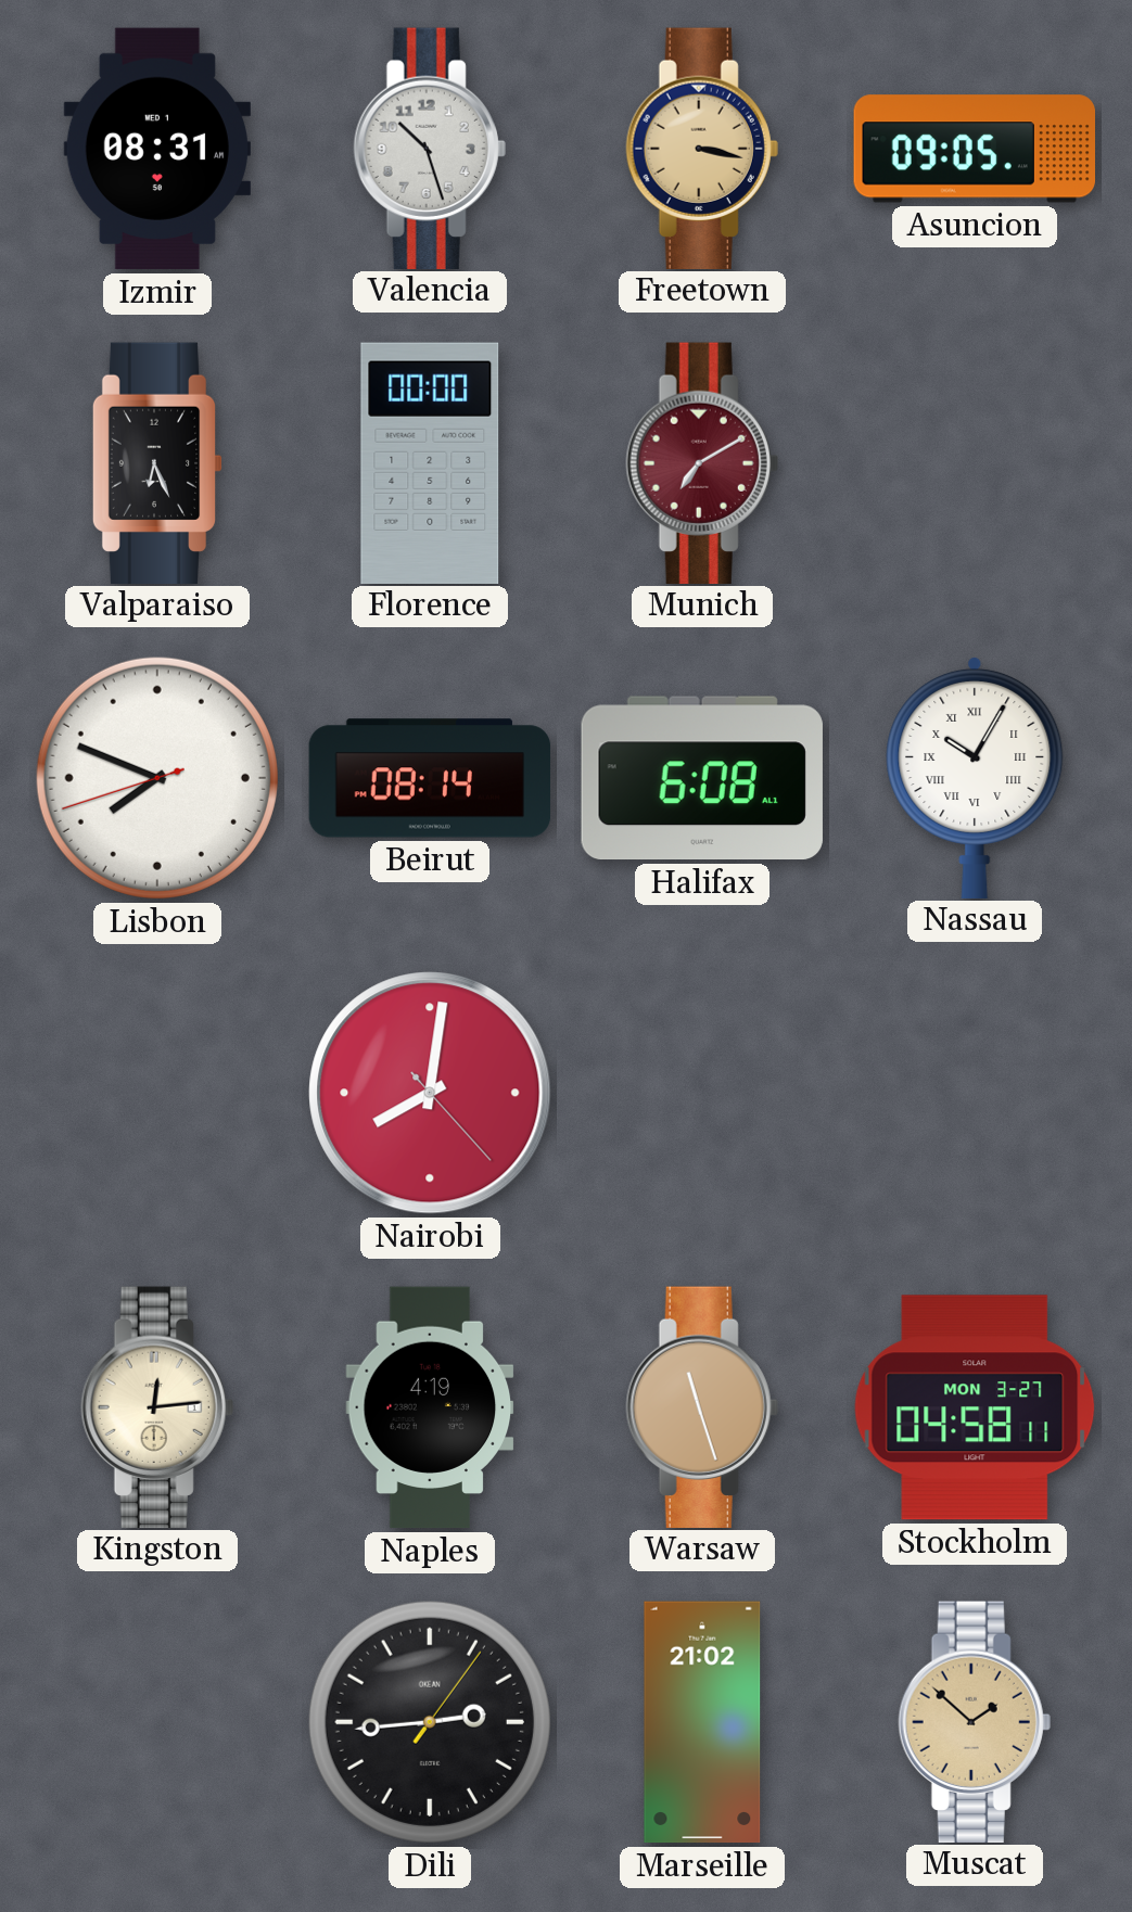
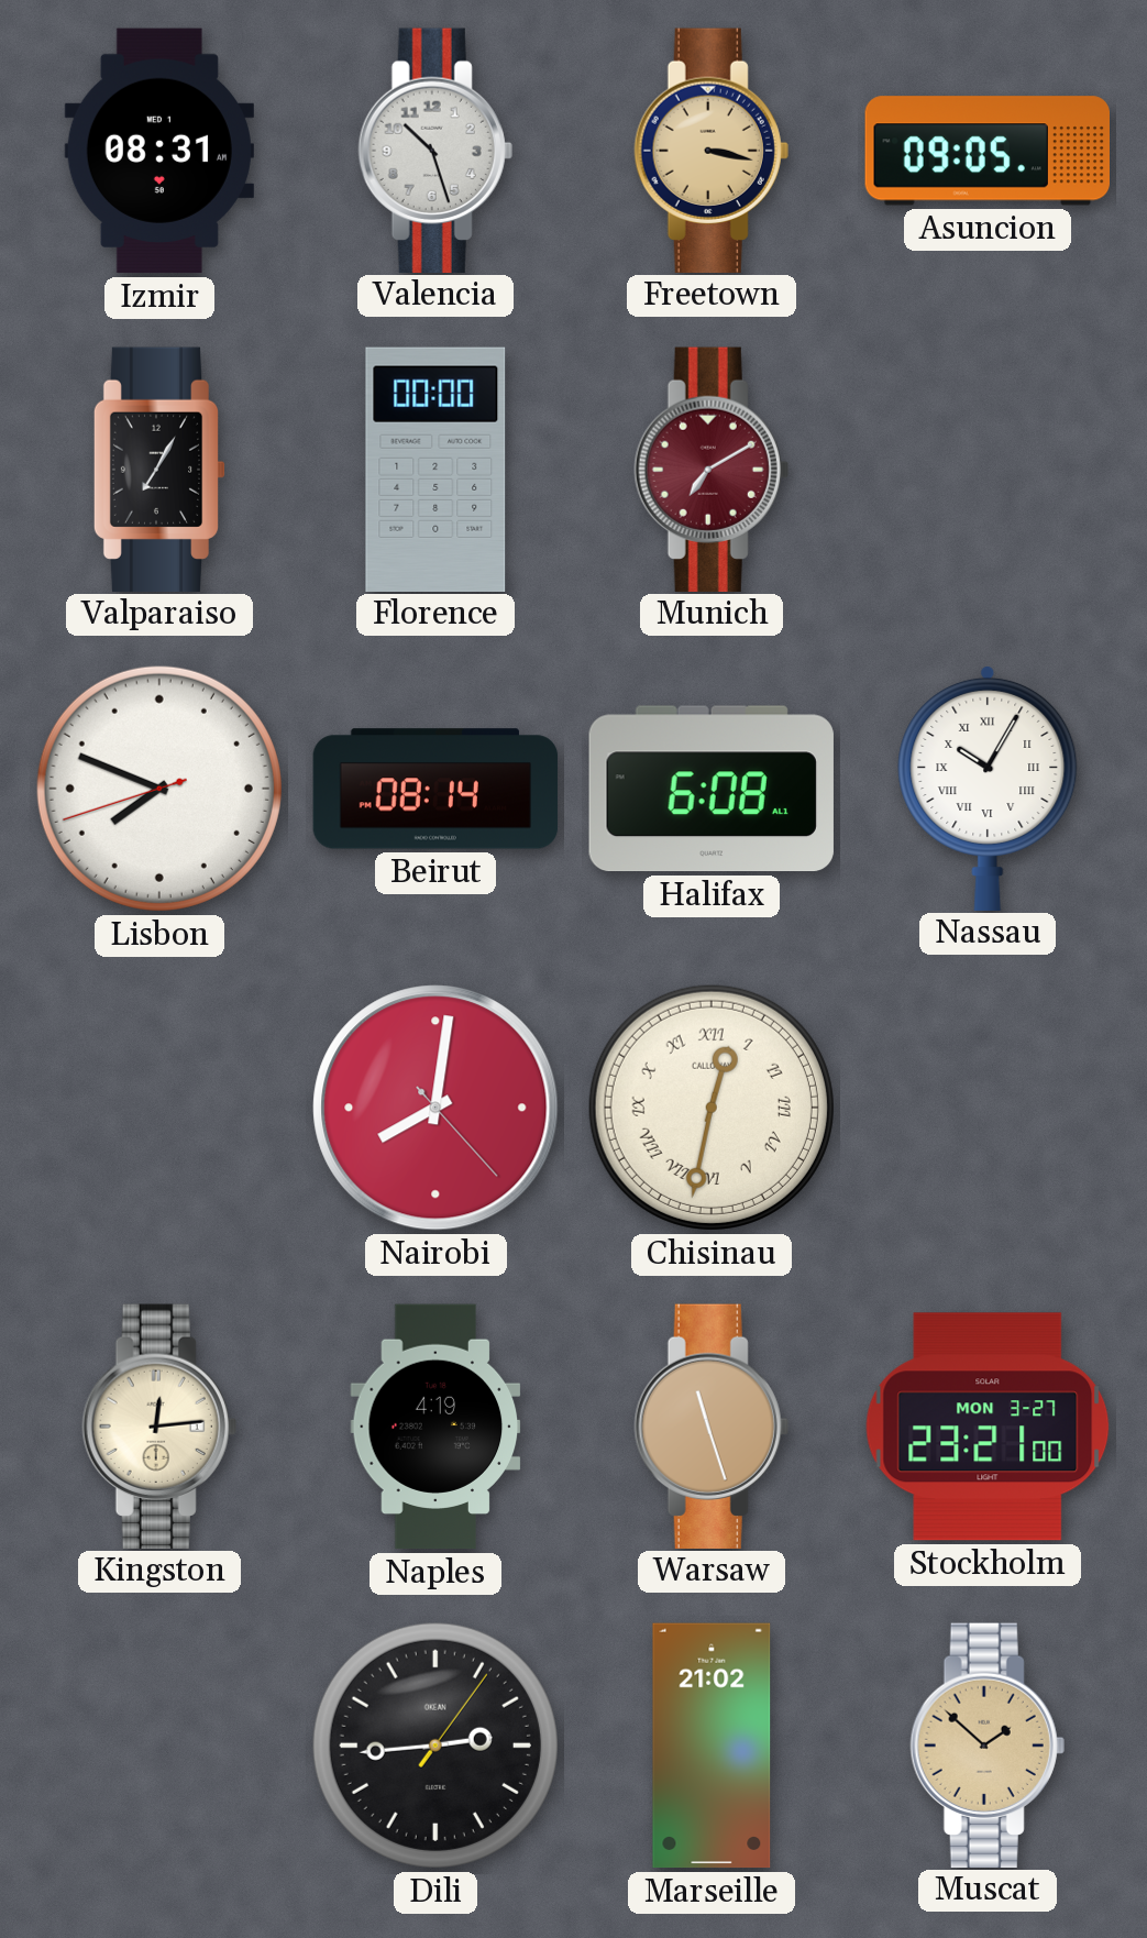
Valparaiso: 6:26 -> 7:05
Chisinau: none -> 12:32
Stockholm: 04:58 -> 23:21
